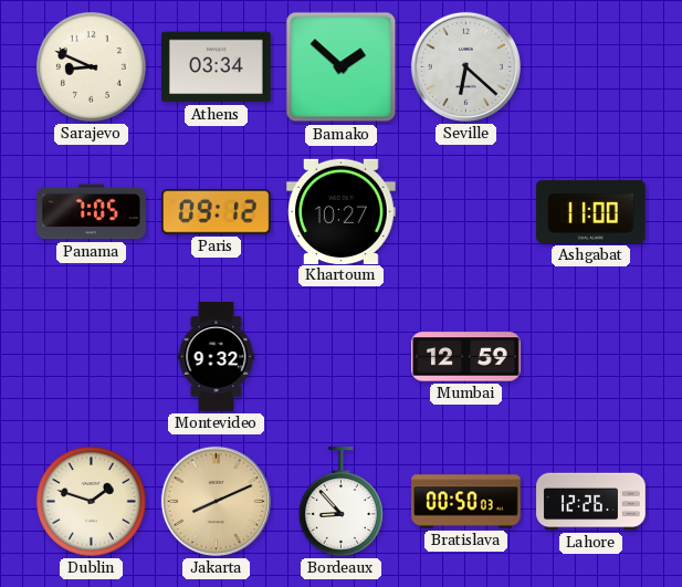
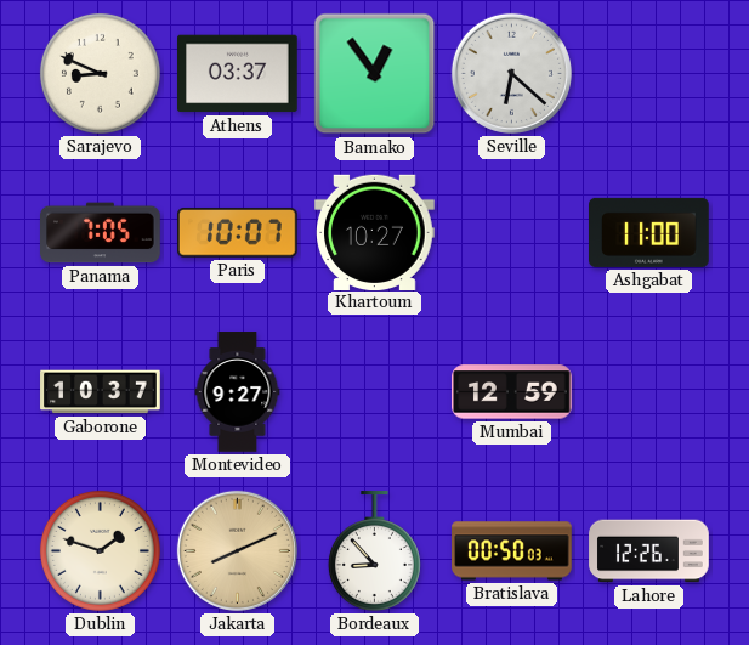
Athens: 03:34 -> 03:37
Bamako: 1:52 -> 12:54
Paris: 09:12 -> 10:07
Gaborone: none -> 10:37
Montevideo: 9:32 -> 9:27
